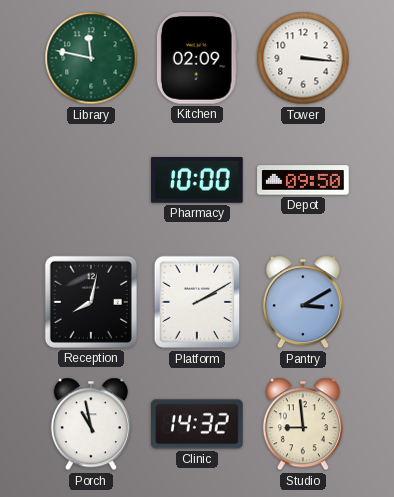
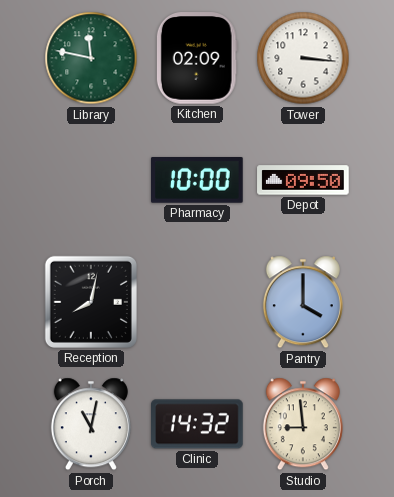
Platform: 2:10 -> none
Pantry: 3:10 -> 4:00
Porch: 10:58 -> 11:02
